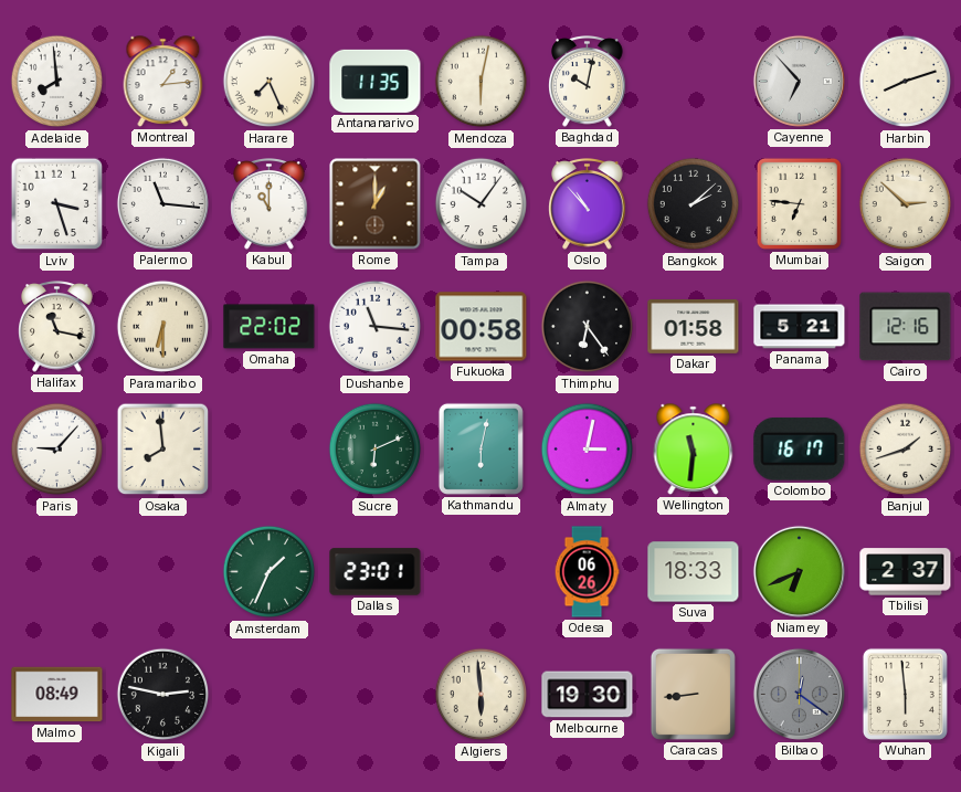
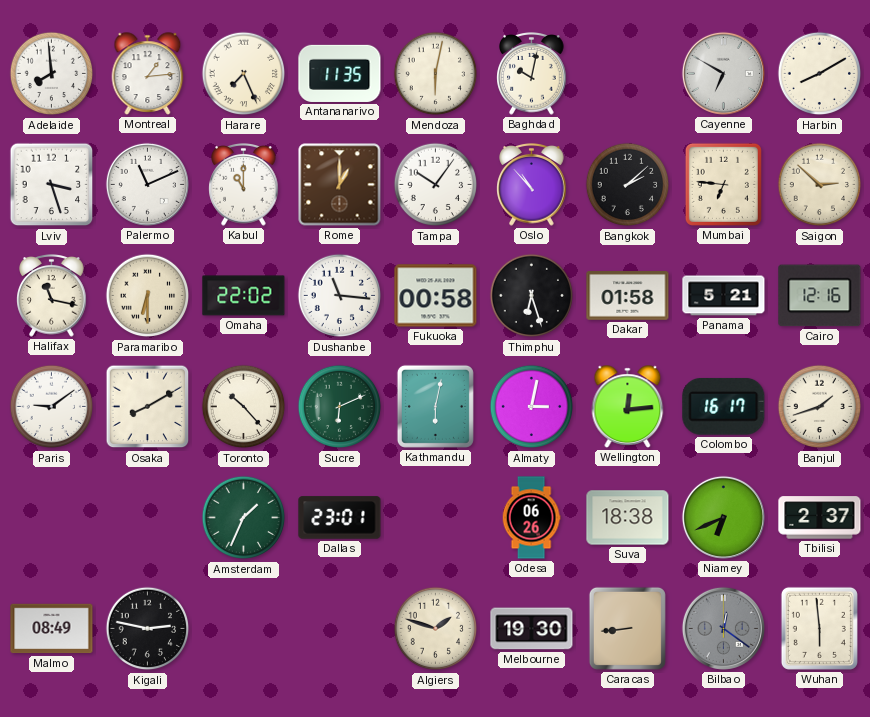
Cayenne: 6:53 -> 6:50
Harbin: 8:12 -> 8:10
Palermo: 11:16 -> 11:11
Thimphu: 6:24 -> 6:27
Paris: 9:07 -> 9:09
Osaka: 7:59 -> 8:10
Toronto: none -> 10:23
Wellington: 11:31 -> 12:14
Suva: 18:33 -> 18:38
Algiers: 5:59 -> 1:48
